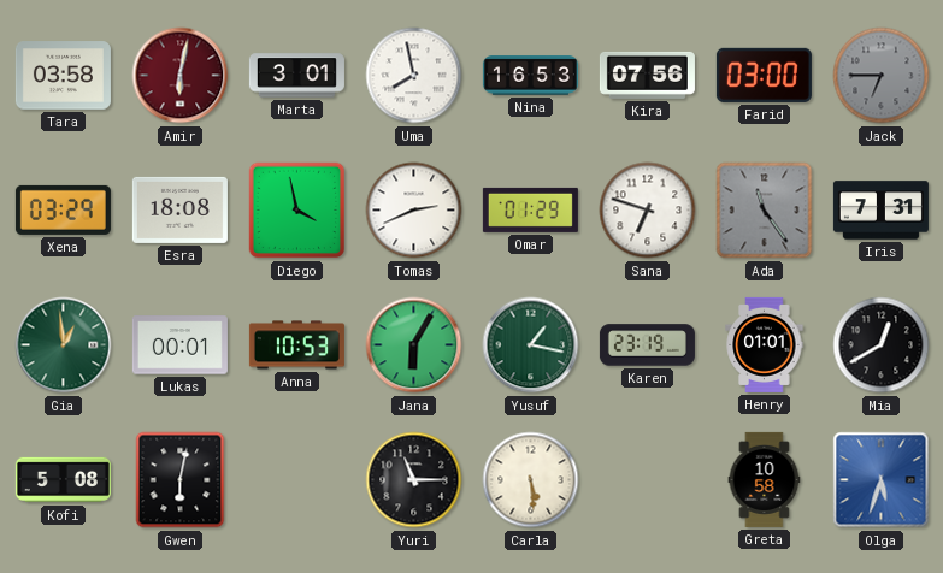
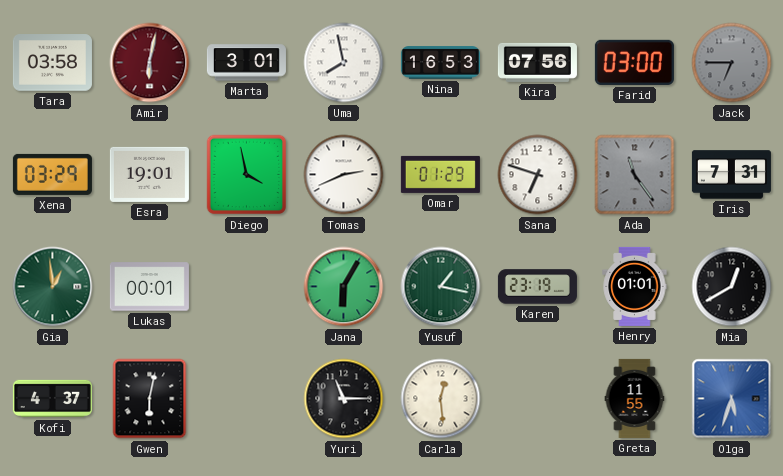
Esra: 18:08 -> 19:01
Anna: 10:53 -> none
Kofi: 5:08 -> 4:37
Carla: 5:29 -> 12:29
Greta: 10:58 -> 11:55
